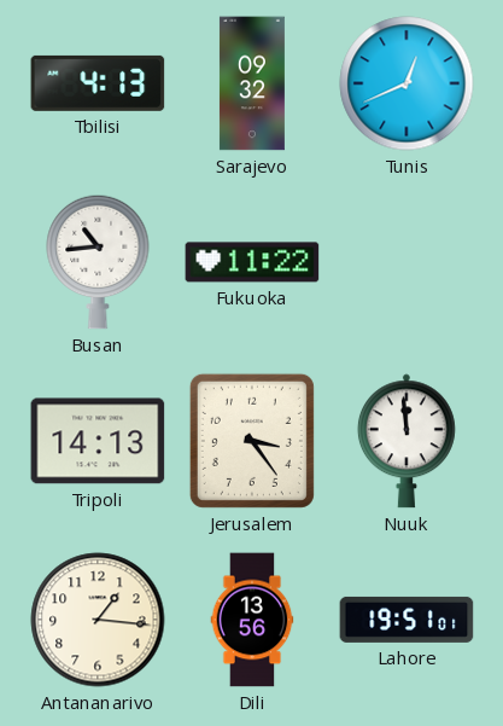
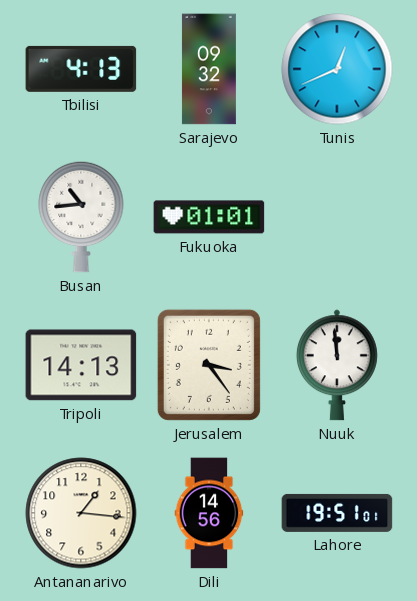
Fukuoka: 11:22 -> 01:01
Dili: 13:56 -> 14:56
